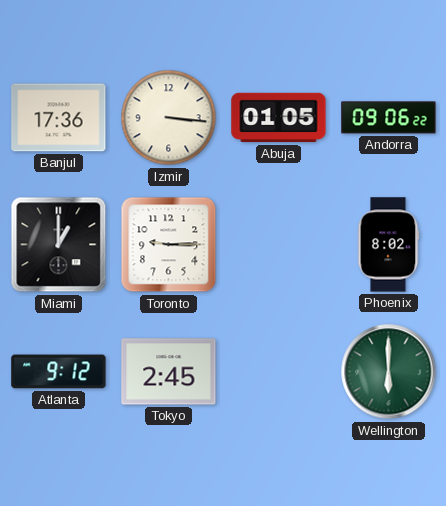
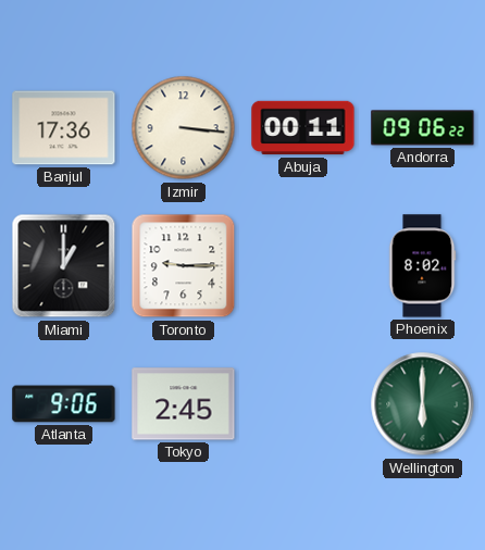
Abuja: 01:05 -> 00:11
Atlanta: 9:12 -> 9:06
